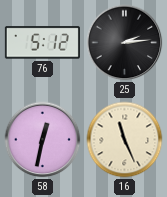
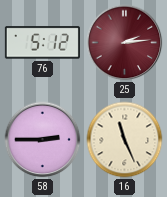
25 dial: black -> burgundy
58: 12:32 -> 2:45
